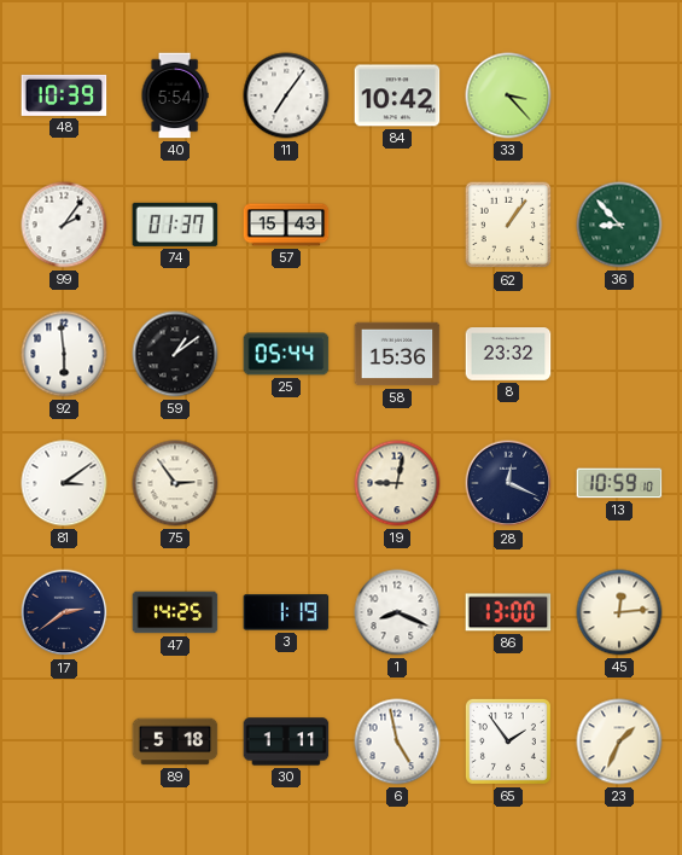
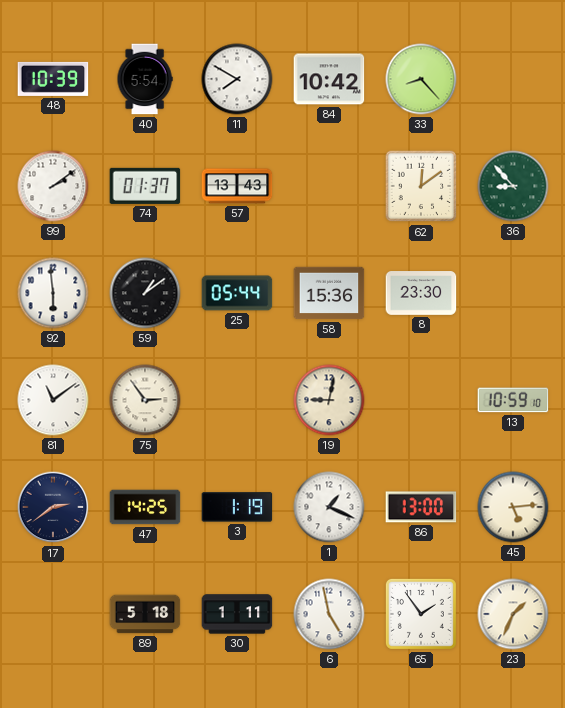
11: 7:06 -> 7:50
33: 3:23 -> 8:23
99: 2:06 -> 2:09
57: 15:43 -> 13:43
62: 1:06 -> 12:09
8: 23:32 -> 23:30
81: 3:09 -> 11:09
28: 12:19 -> none
1: 8:19 -> 1:19
45: 12:14 -> 5:14
